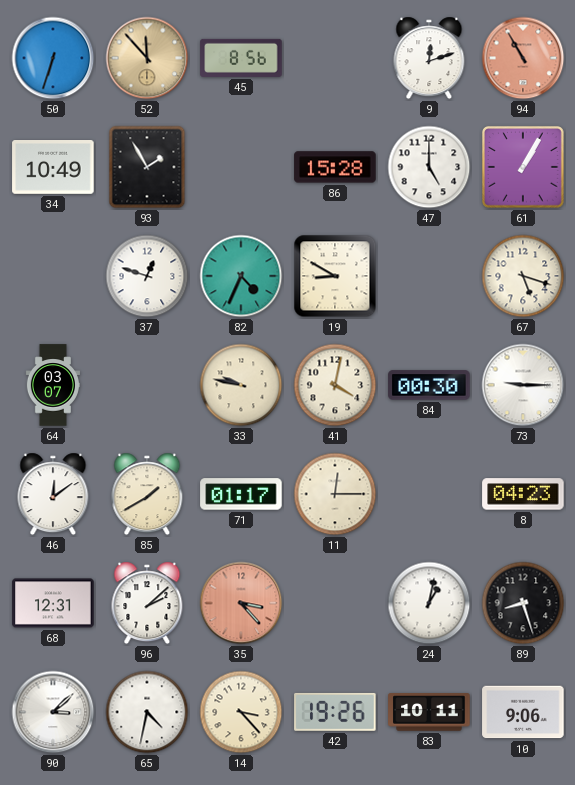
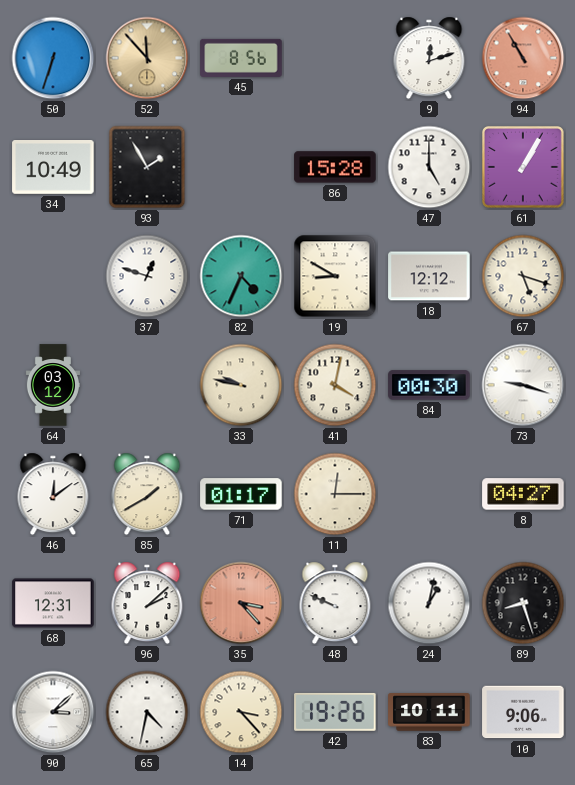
18: none -> 12:12
64: 03:07 -> 03:12
73: 9:15 -> 9:18
8: 04:23 -> 04:27
48: none -> 9:49
